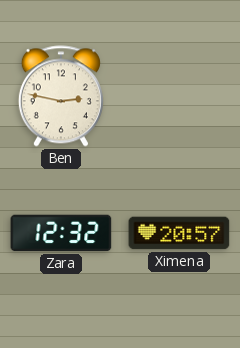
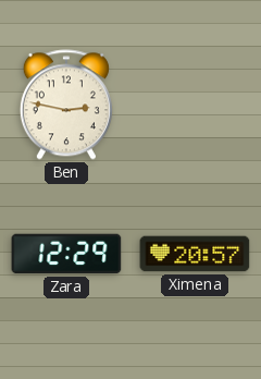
Zara: 12:32 -> 12:29
